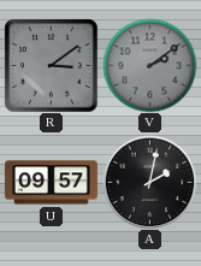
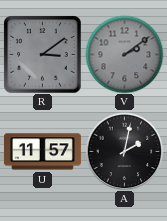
U: 09:57 -> 11:57
